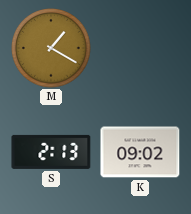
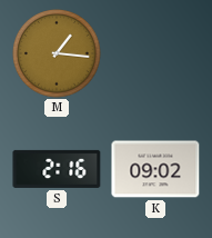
M: 1:20 -> 1:16
S: 2:13 -> 2:16
